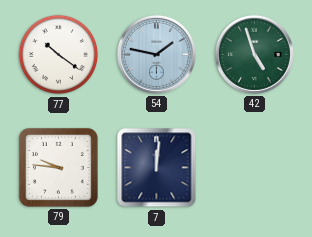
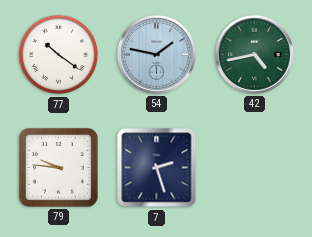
42: 4:57 -> 4:43
7: 12:01 -> 2:27
